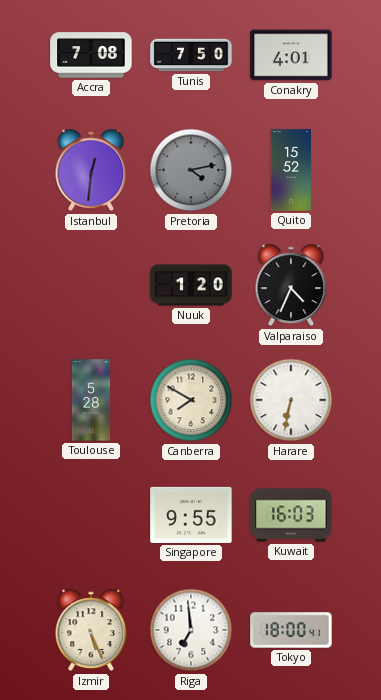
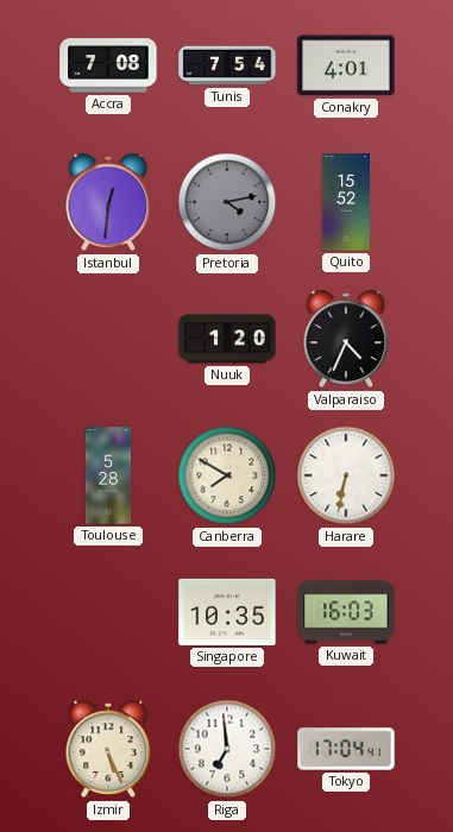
Tunis: 7:50 -> 7:54
Singapore: 9:55 -> 10:35
Tokyo: 18:00 -> 17:04
